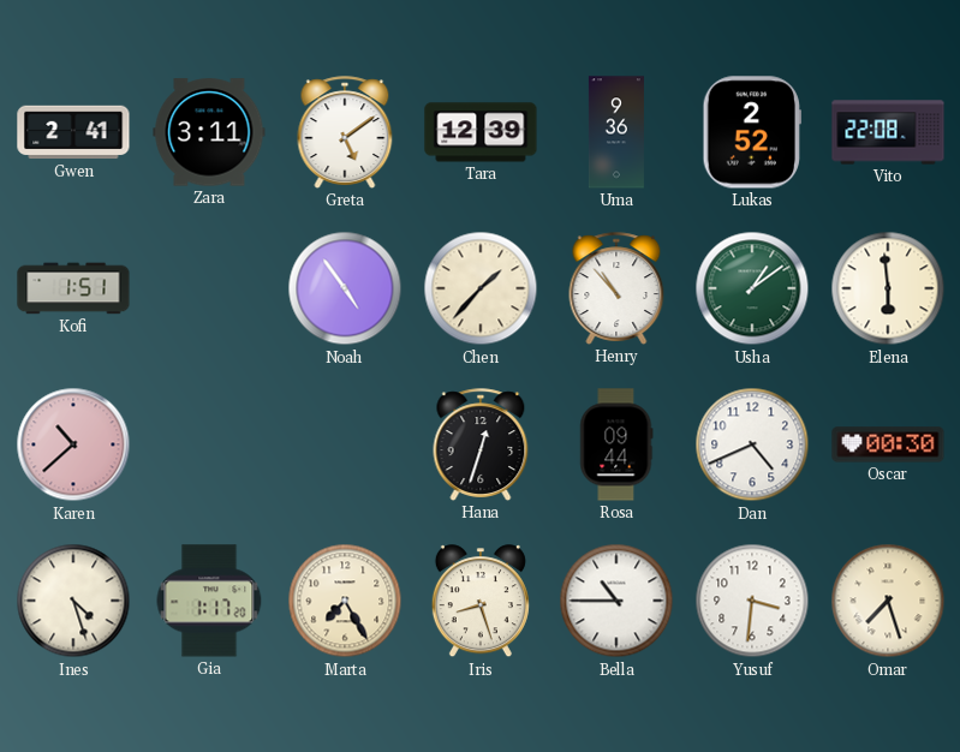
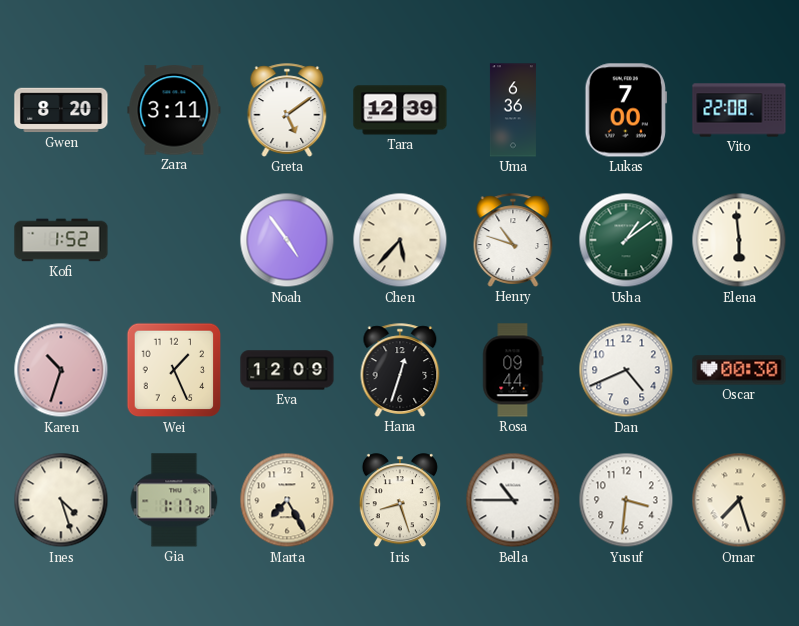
Gwen: 2:41 -> 8:20
Uma: 9:36 -> 6:36
Lukas: 2:52 -> 7:00
Kofi: 1:51 -> 1:52
Chen: 1:37 -> 5:37
Henry: 10:53 -> 10:48
Karen: 10:38 -> 10:33
Wei: none -> 1:26
Eva: none -> 12:09
